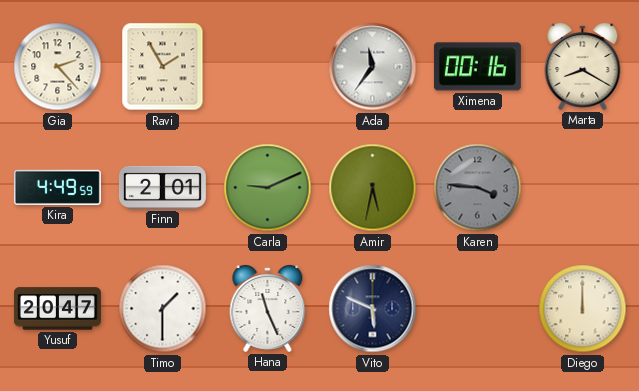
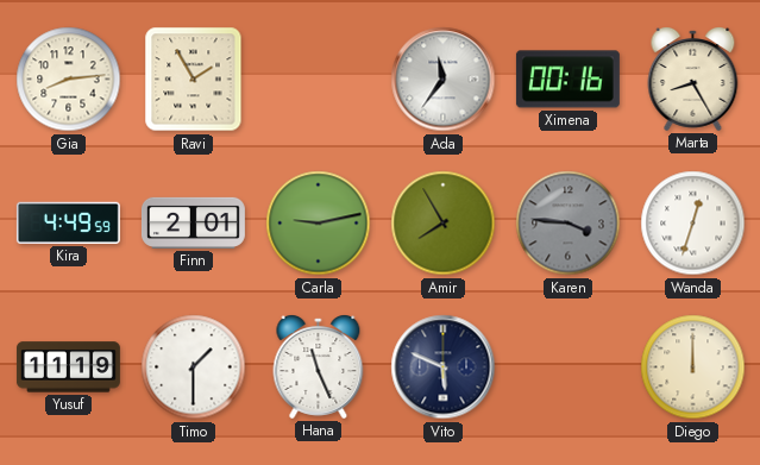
Gia: 2:23 -> 8:14
Marta: 8:20 -> 8:25
Carla: 9:11 -> 9:13
Amir: 5:32 -> 7:55
Wanda: none -> 12:33
Yusuf: 20:47 -> 11:19
